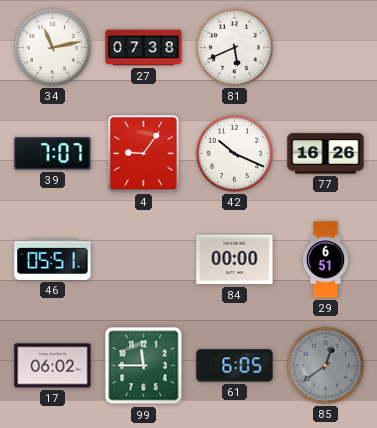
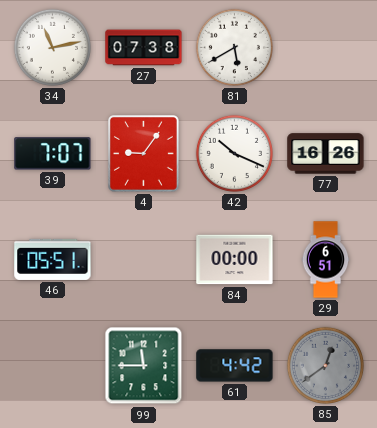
81: 5:41 -> 5:40
17: 06:02 -> none
61: 6:05 -> 4:42
